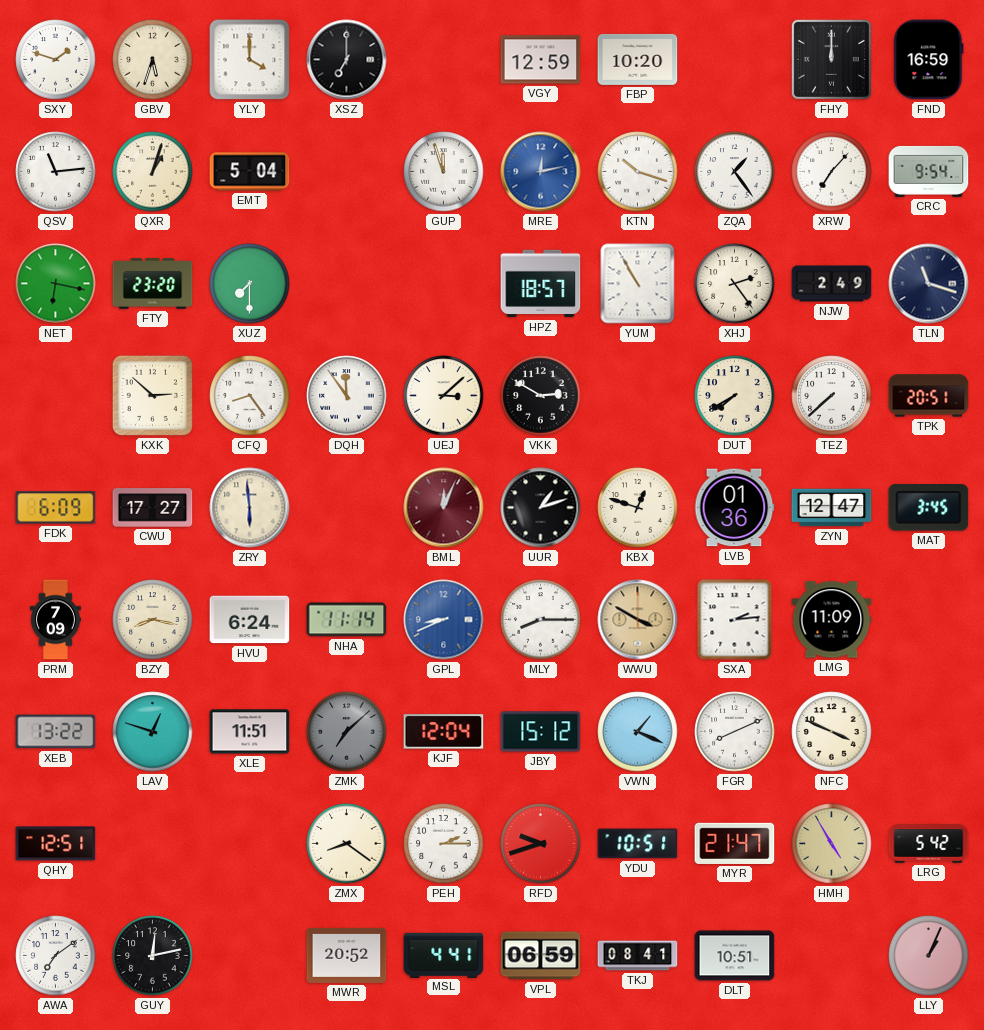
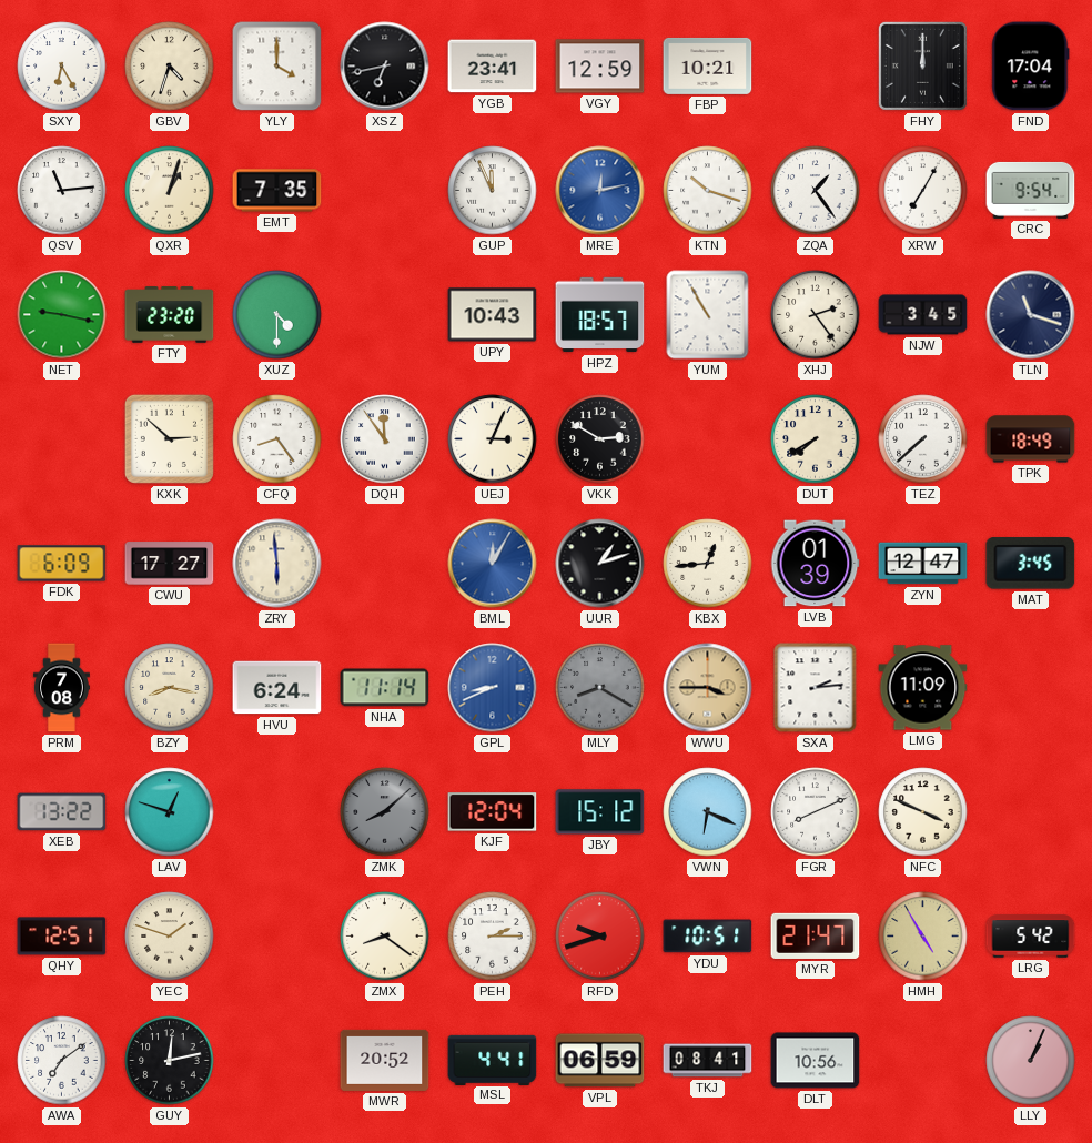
SXY: 1:48 -> 6:25
GBV: 5:33 -> 4:33
XSZ: 7:00 -> 6:43
YGB: none -> 23:41
FBP: 10:20 -> 10:21
FND: 16:59 -> 17:04
EMT: 5:04 -> 7:35
GUP: 11:57 -> 11:56
XRW: 7:07 -> 7:05
NET: 6:17 -> 9:17
XUZ: 7:30 -> 4:30
UPY: none -> 10:43
NJW: 2:49 -> 3:45
UEJ: 3:08 -> 3:04
TPK: 20:51 -> 18:49
BML: 12:04 -> 12:05
BML dial: burgundy -> blue
KBX: 12:48 -> 12:44
LVB: 01:36 -> 01:39
PRM: 7:09 -> 7:08
MLY: 8:15 -> 8:20
MLY dial: white -> grey
WWU: 3:50 -> 3:45
XLE: 11:51 -> none
ZMK: 7:08 -> 8:08
VWN: 1:19 -> 6:19
YEC: none -> 1:48
DLT: 10:51 -> 10:56
